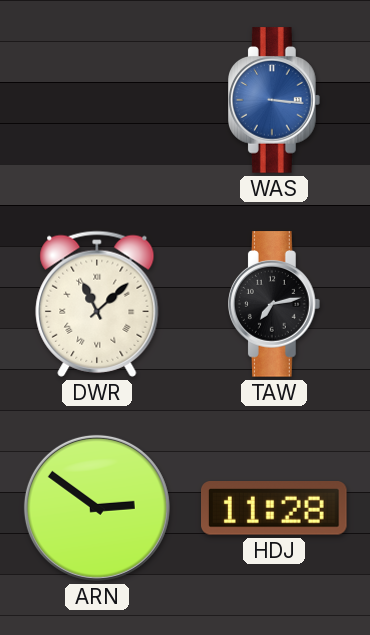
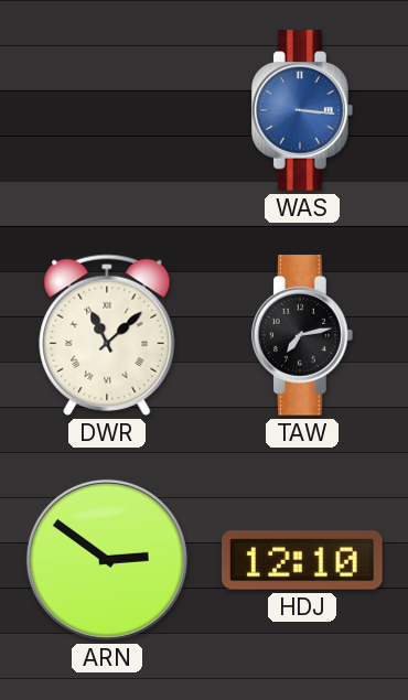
HDJ: 11:28 -> 12:10
